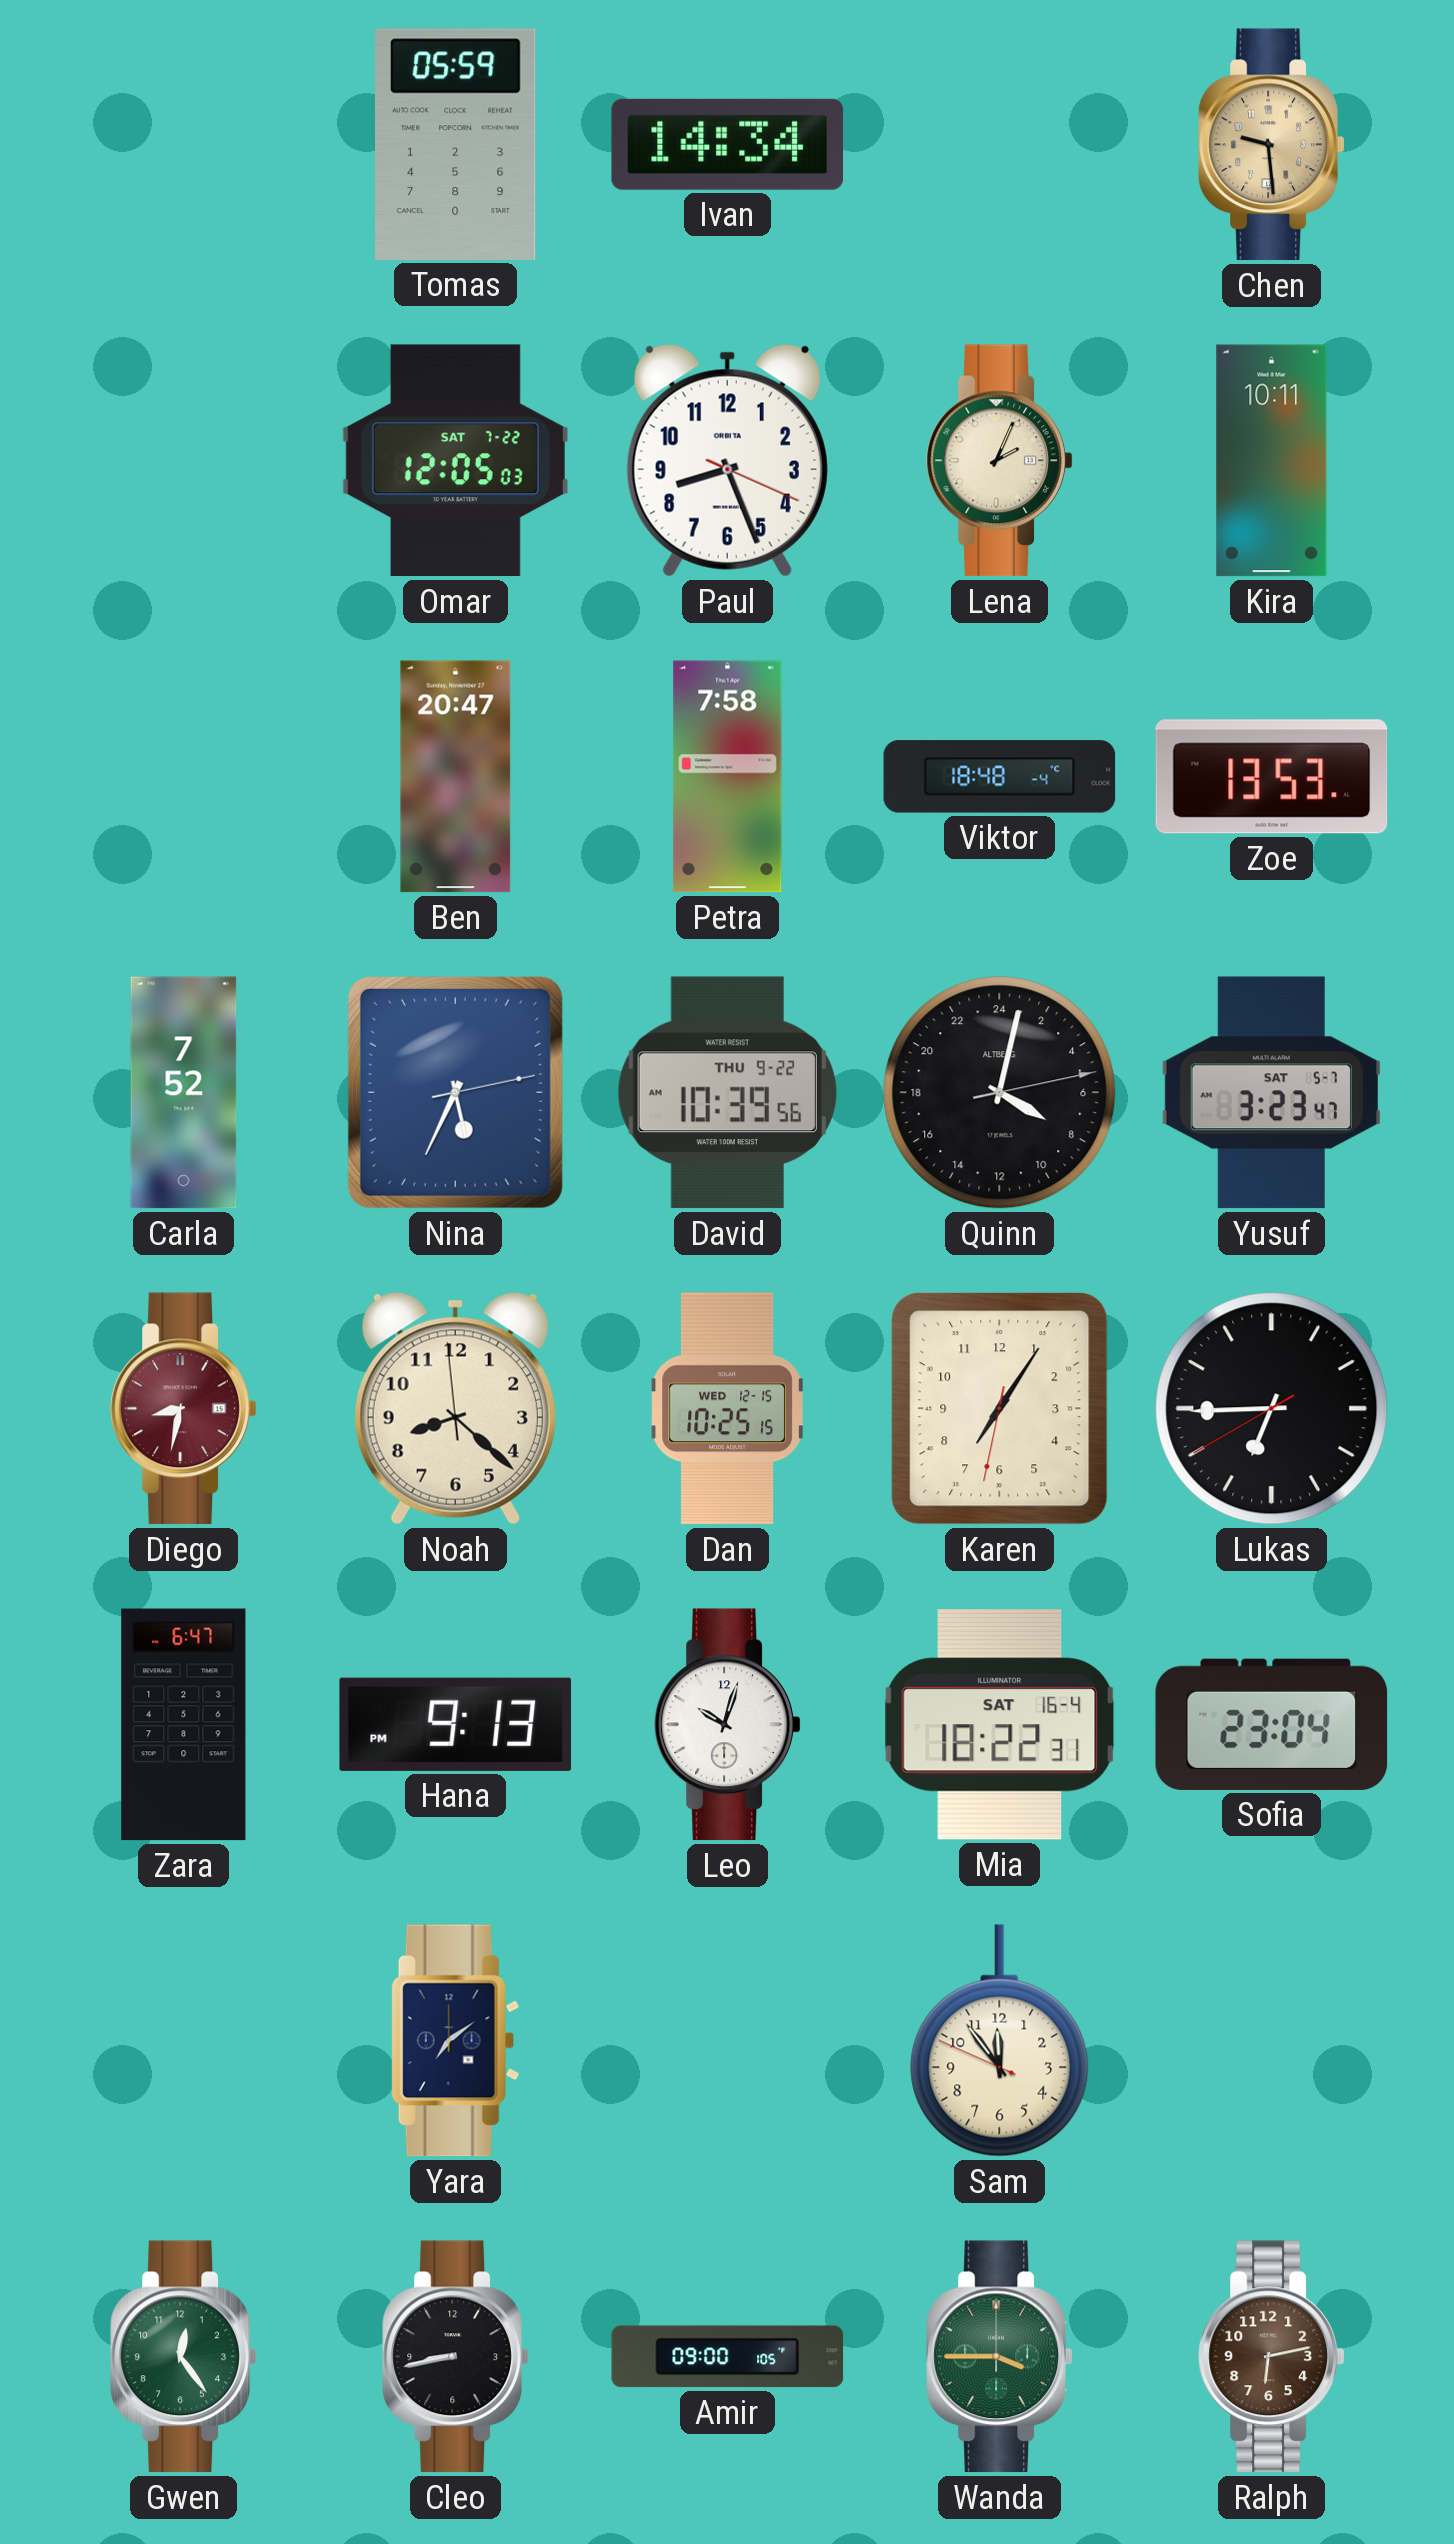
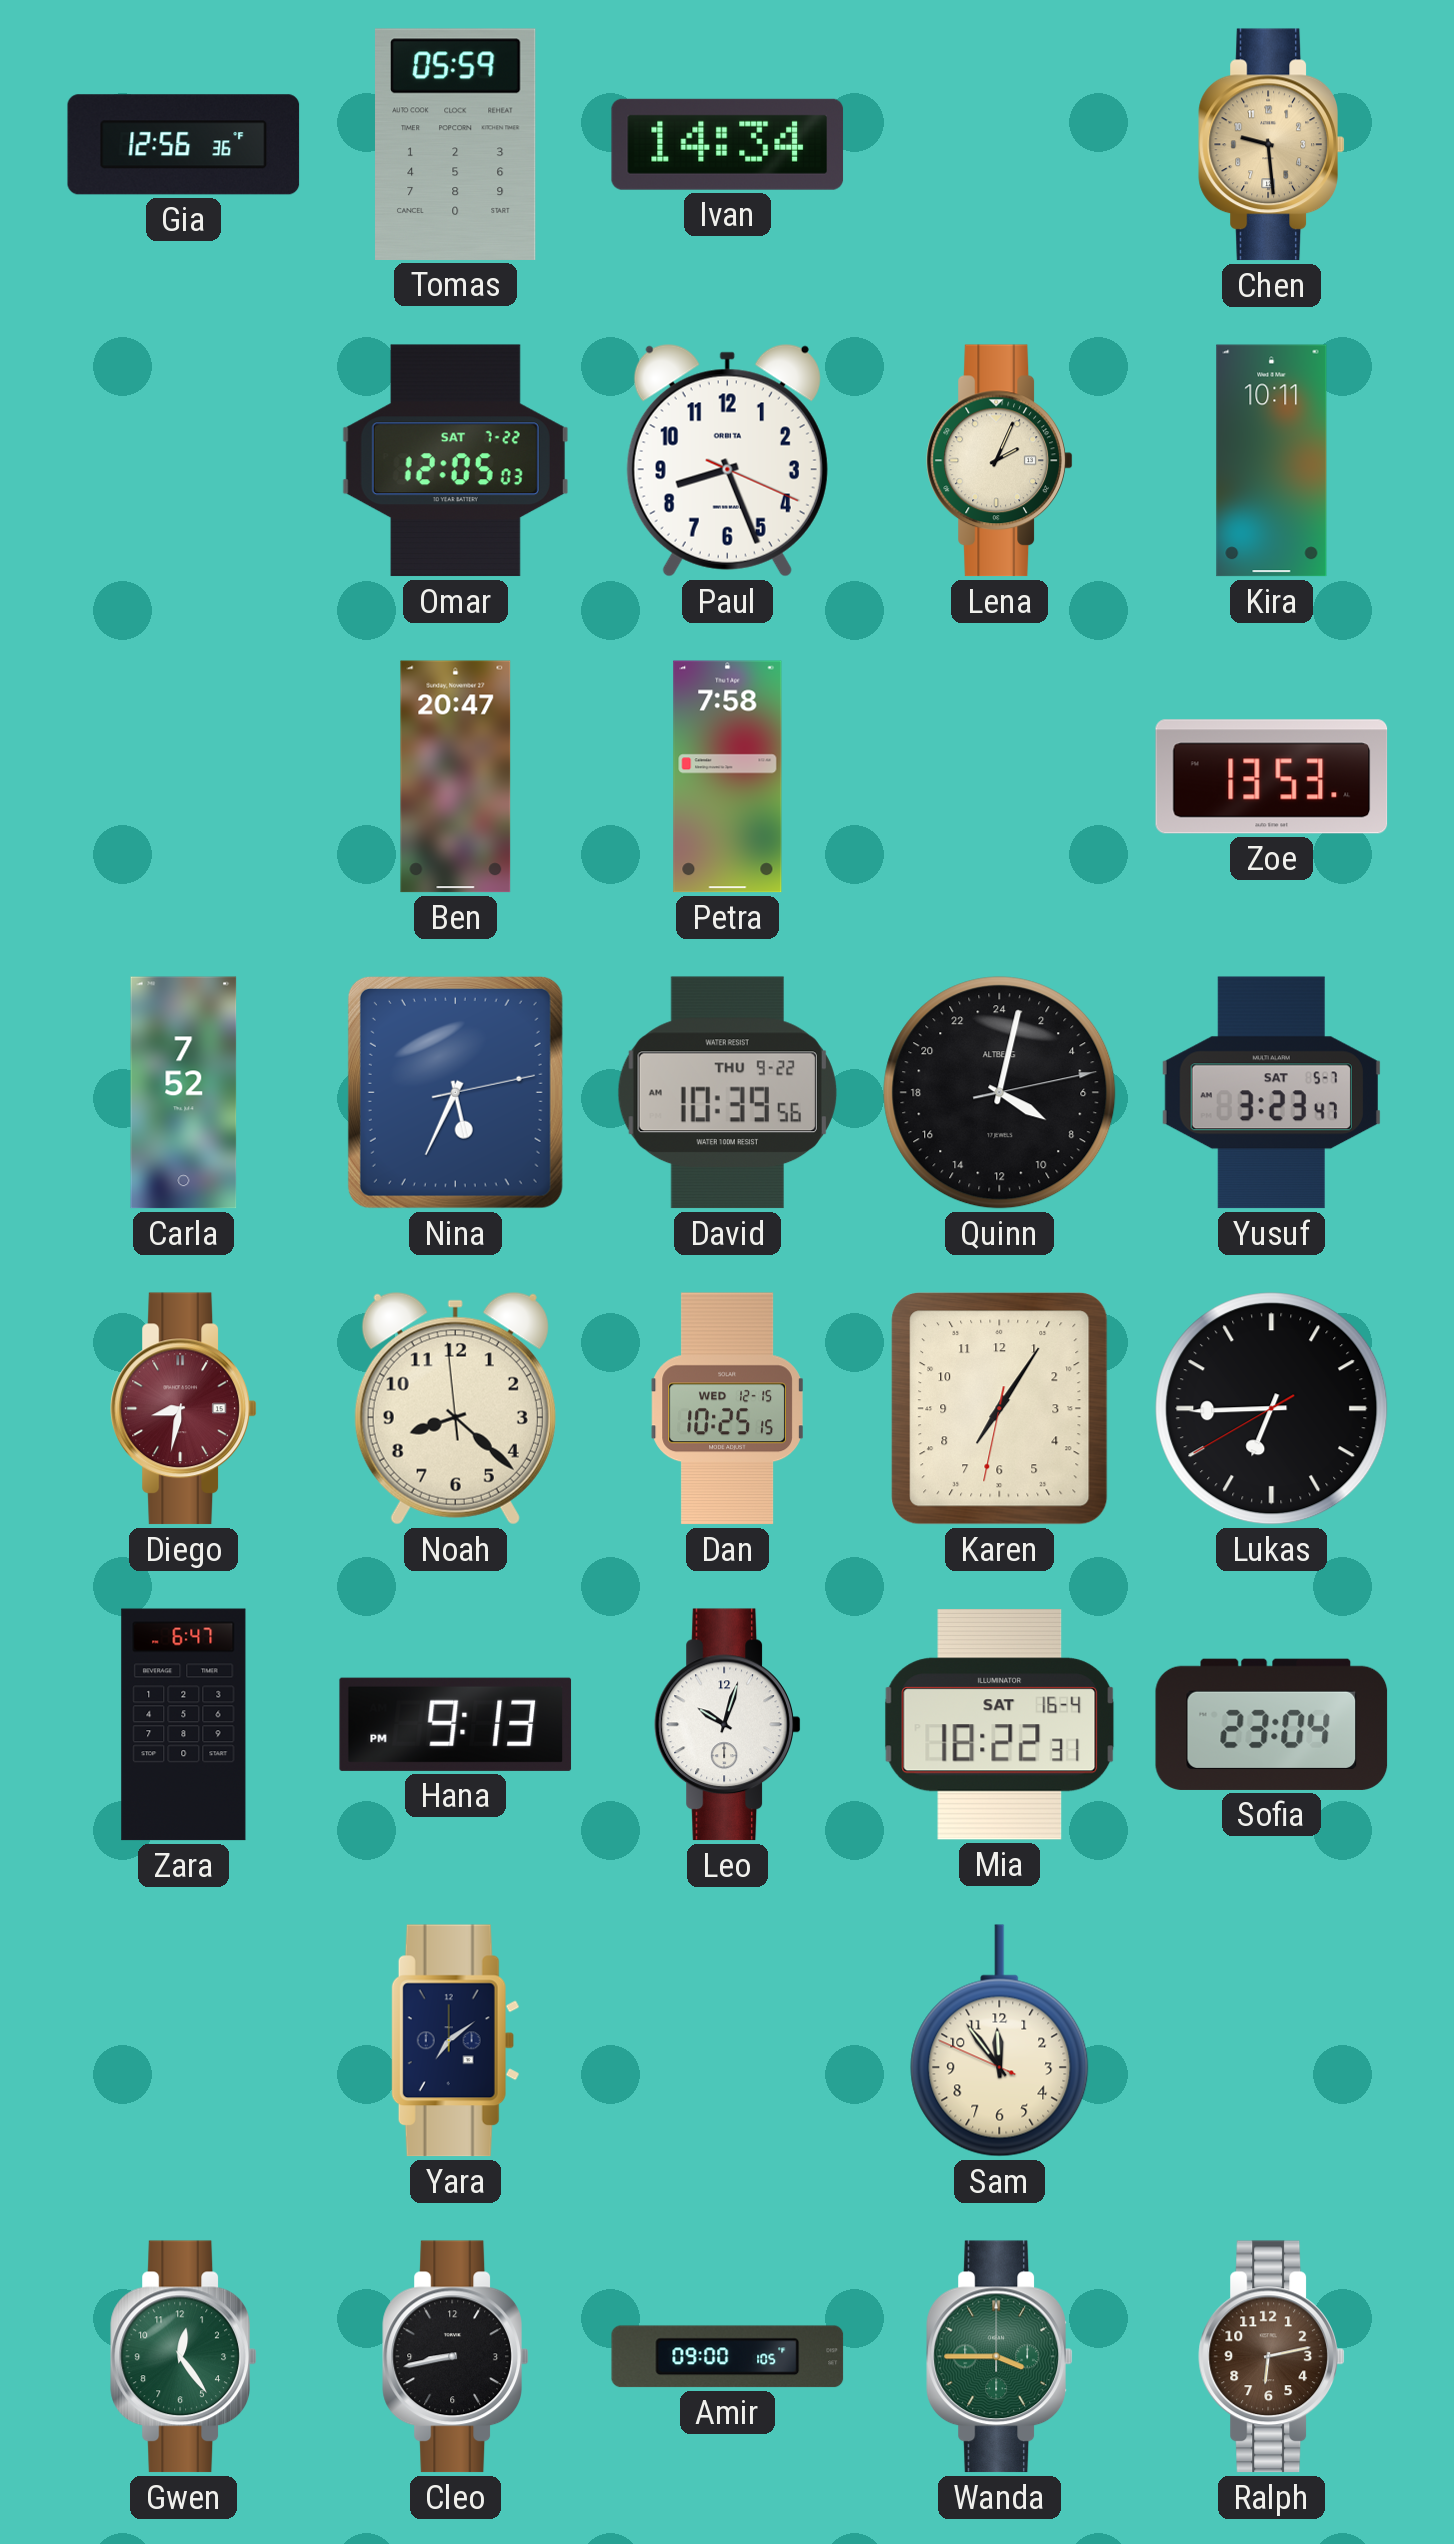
Gia: none -> 12:56
Viktor: 18:48 -> none
